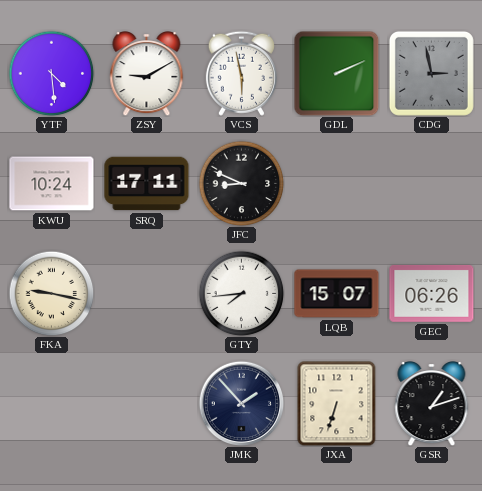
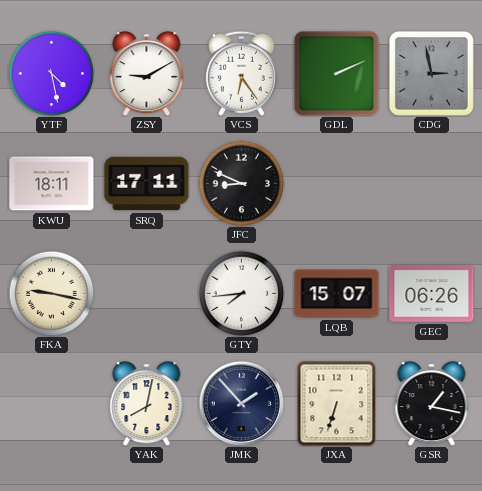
YTF: 4:29 -> 4:28
VCS: 5:58 -> 6:24
KWU: 10:24 -> 18:11
YAK: none -> 8:02
GSR: 1:12 -> 1:17
